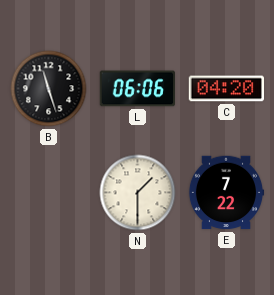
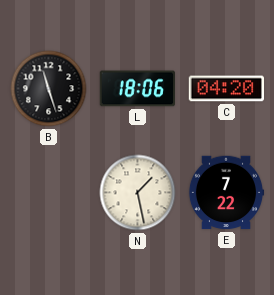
L: 06:06 -> 18:06
N: 1:30 -> 1:28
